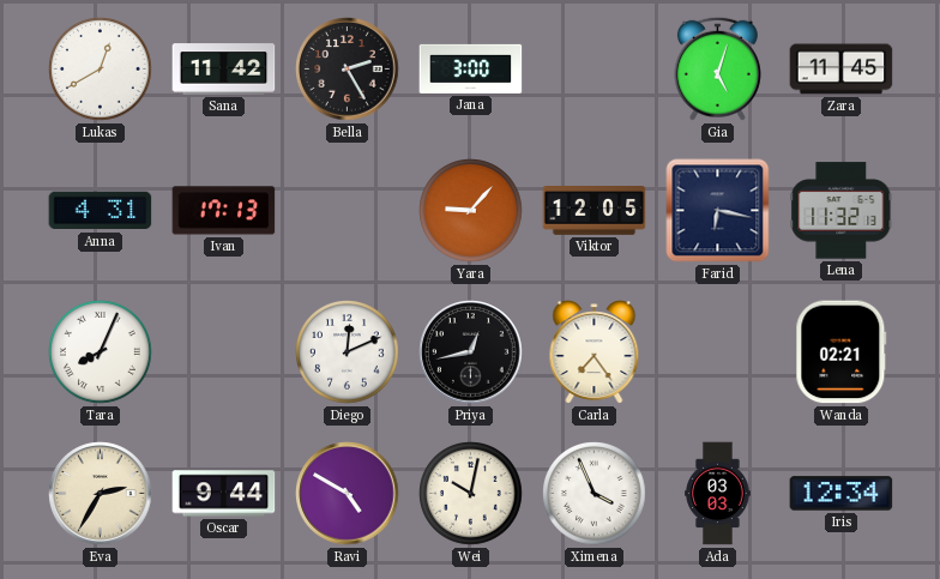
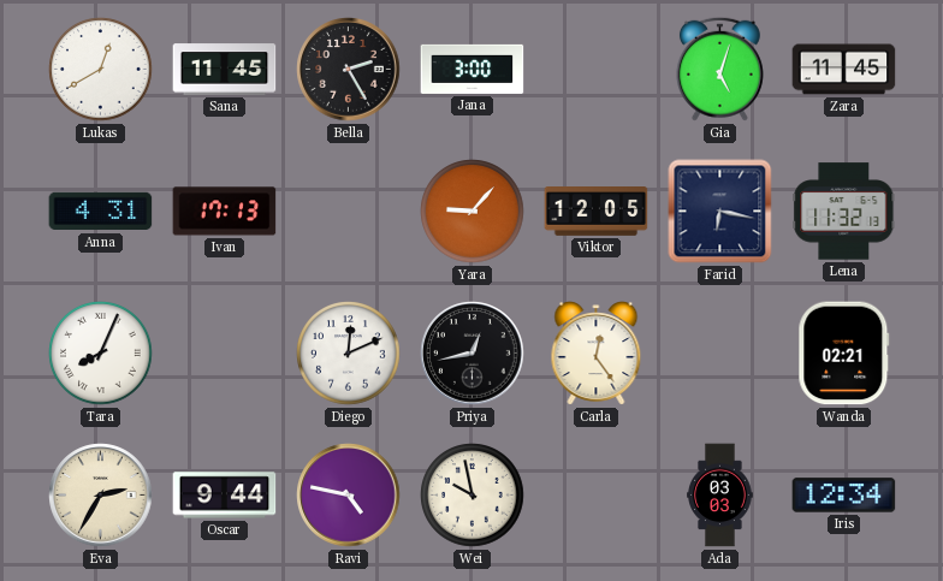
Sana: 11:42 -> 11:45
Carla: 7:24 -> 12:24
Ravi: 4:50 -> 4:47
Wei: 10:02 -> 9:58
Ximena: 3:56 -> none
